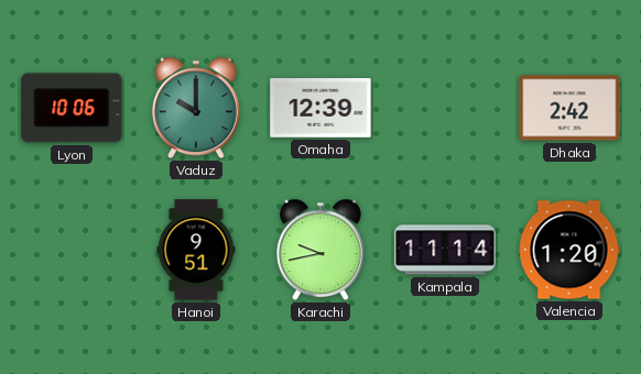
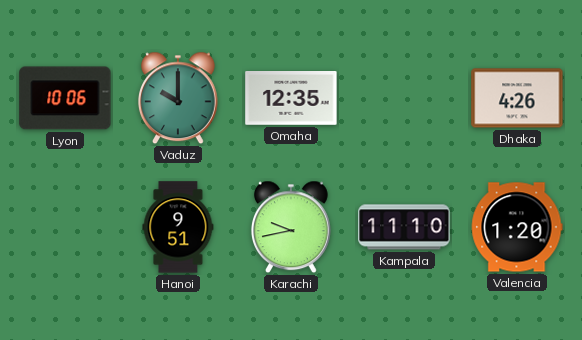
Omaha: 12:39 -> 12:35
Dhaka: 2:42 -> 4:26
Kampala: 11:14 -> 11:10
